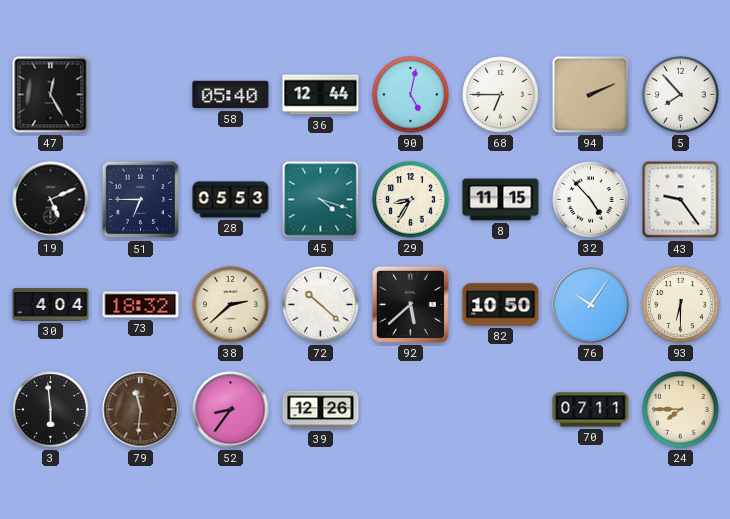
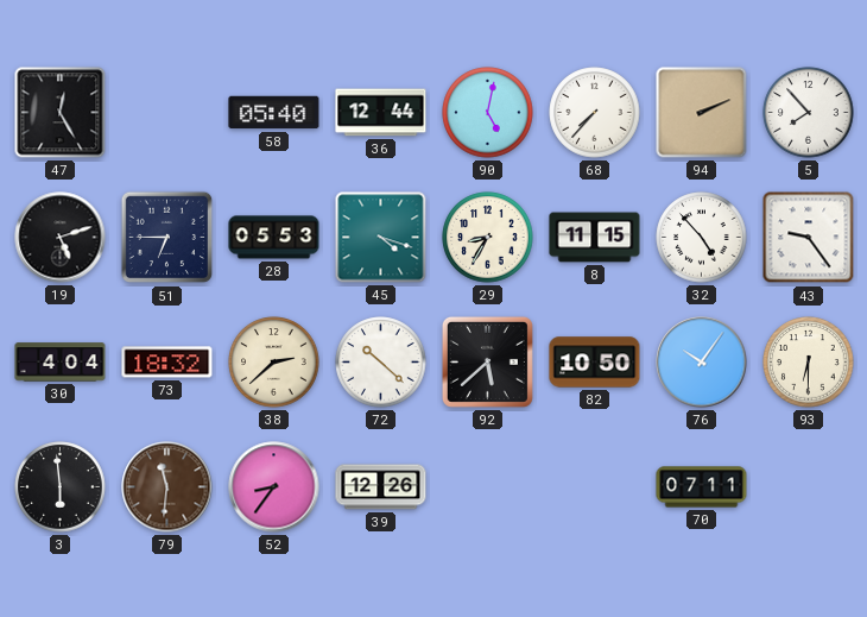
68: 6:45 -> 7:37
19: 5:11 -> 5:12
24: 7:45 -> none
